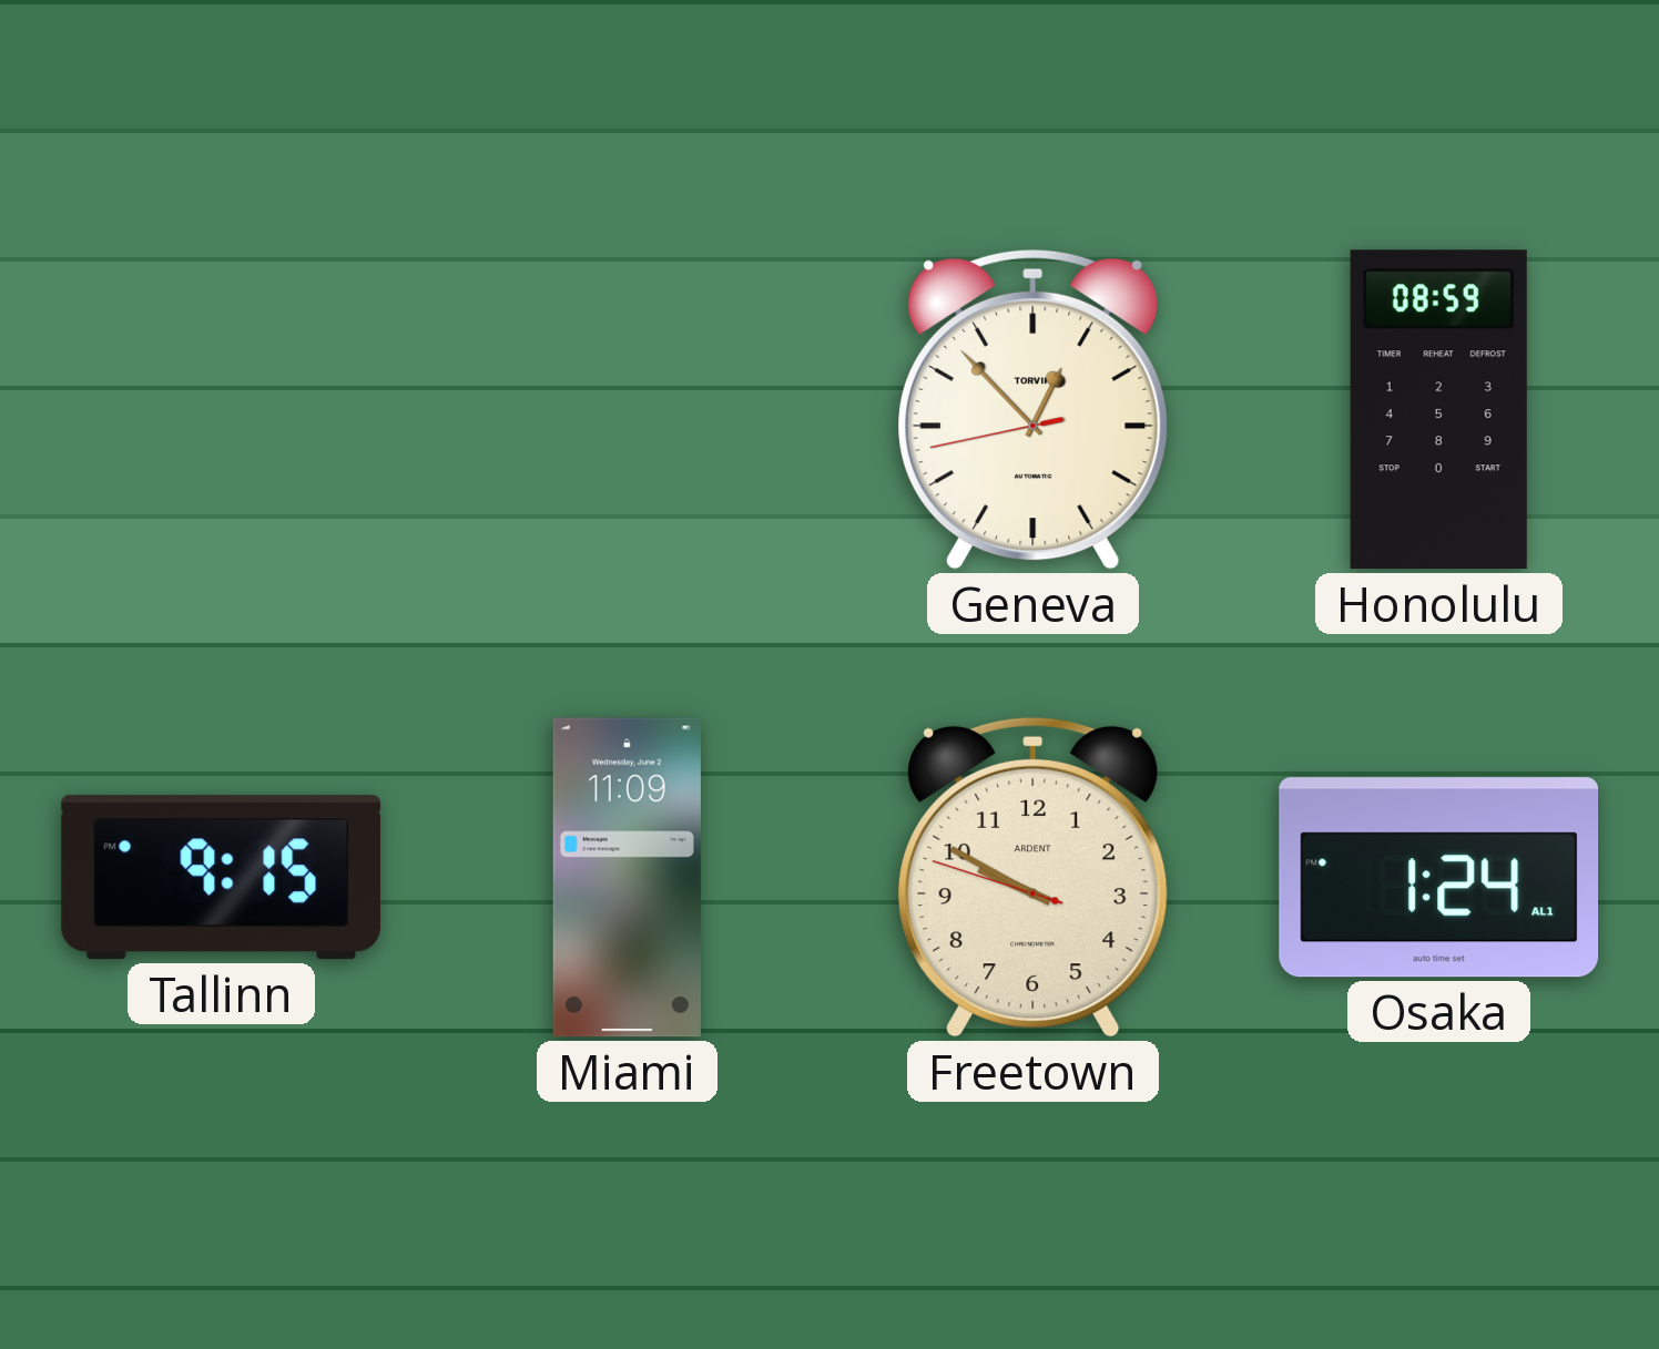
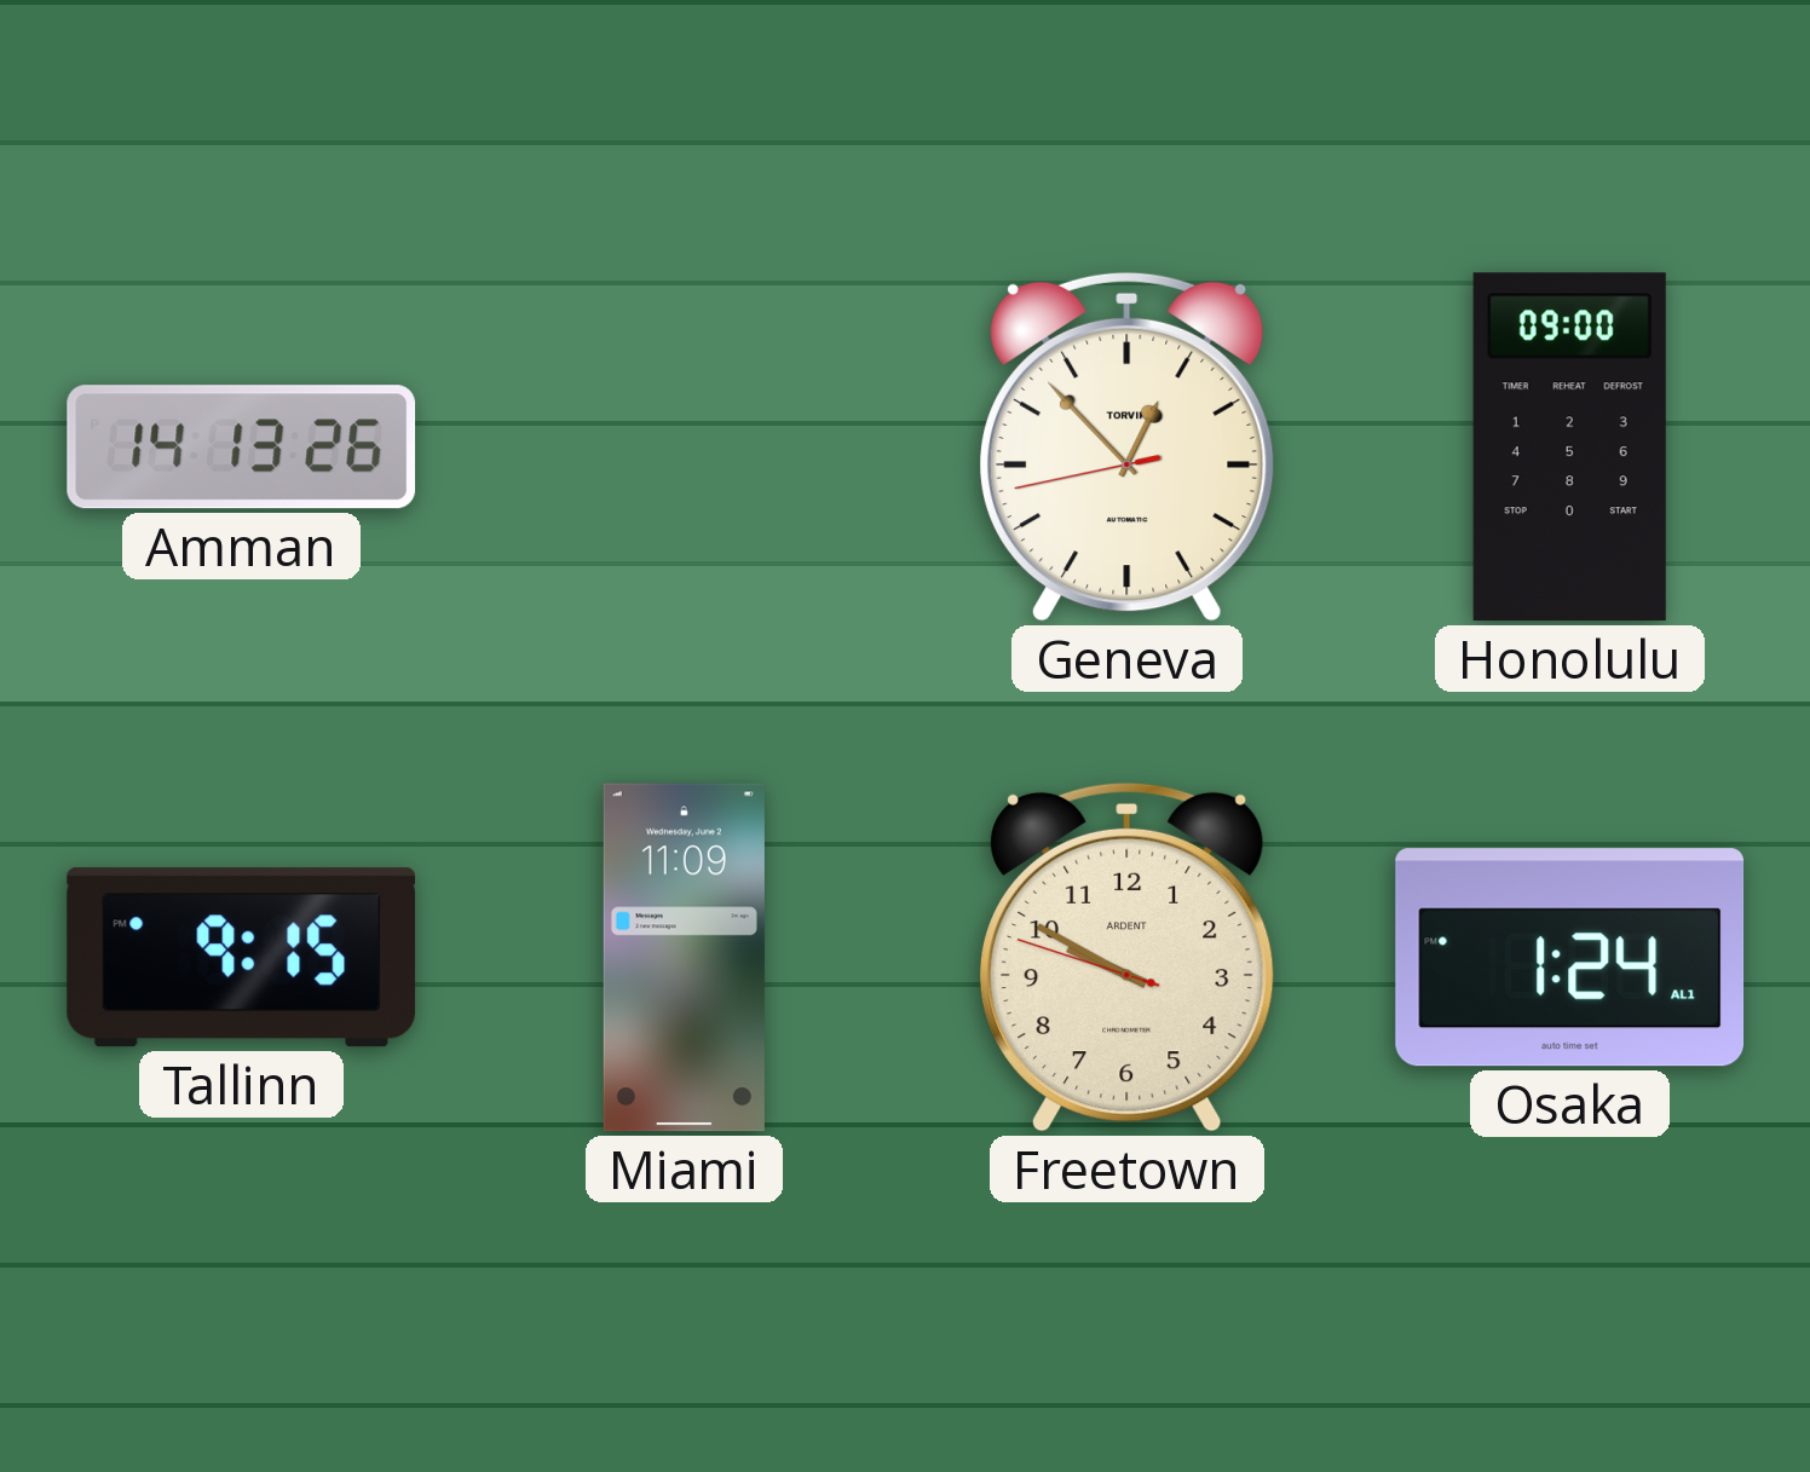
Amman: none -> 14:13
Honolulu: 08:59 -> 09:00
